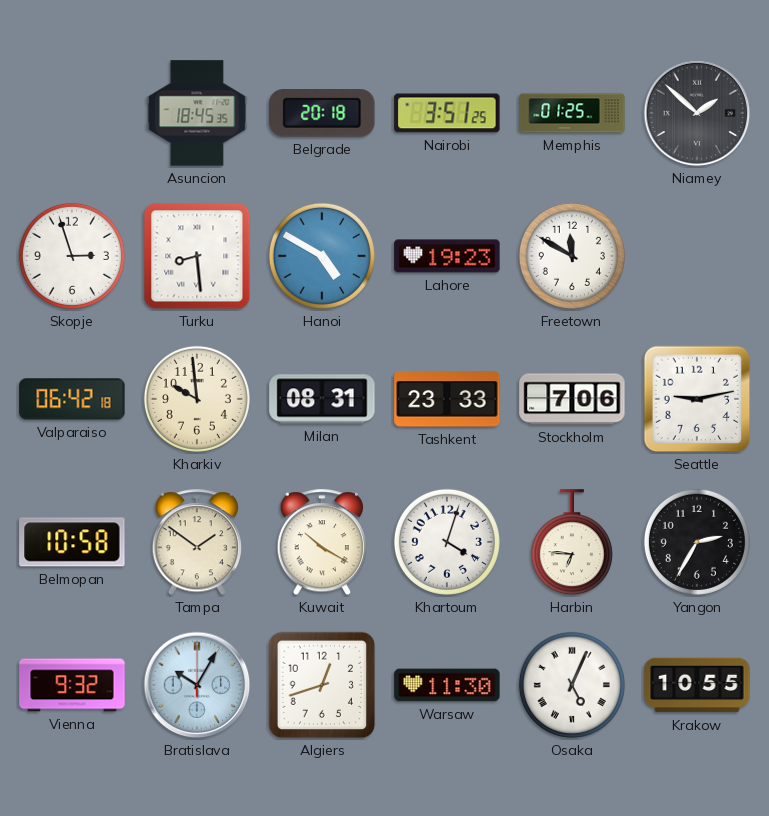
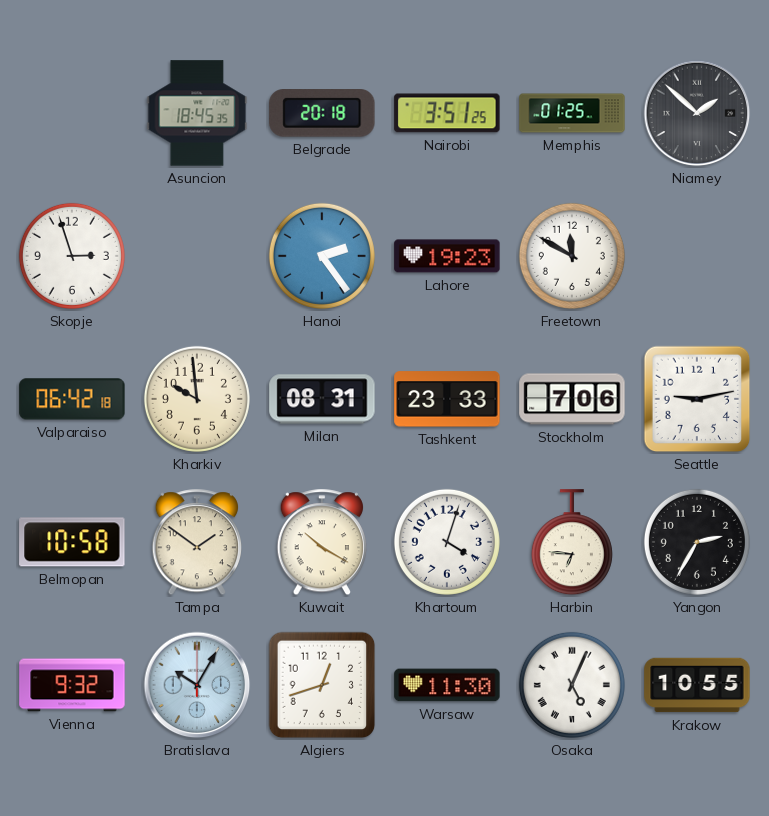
Turku: 8:29 -> none
Hanoi: 4:50 -> 2:24
